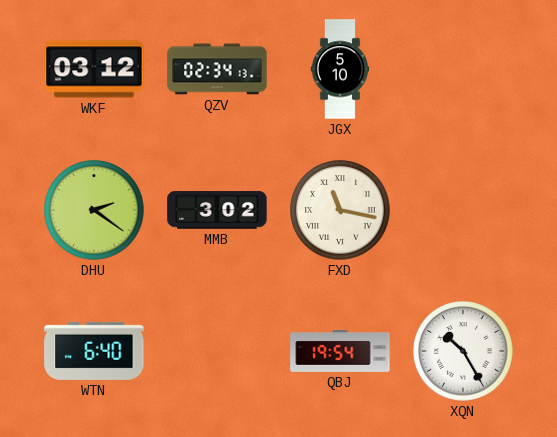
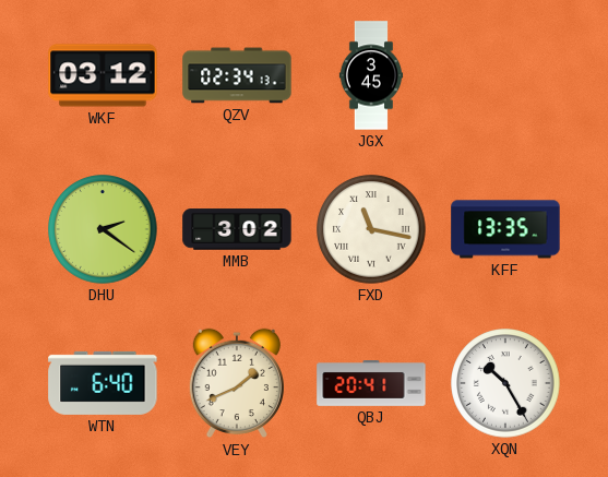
JGX: 5:10 -> 3:45
KFF: none -> 13:35
VEY: none -> 1:41
QBJ: 19:54 -> 20:41
